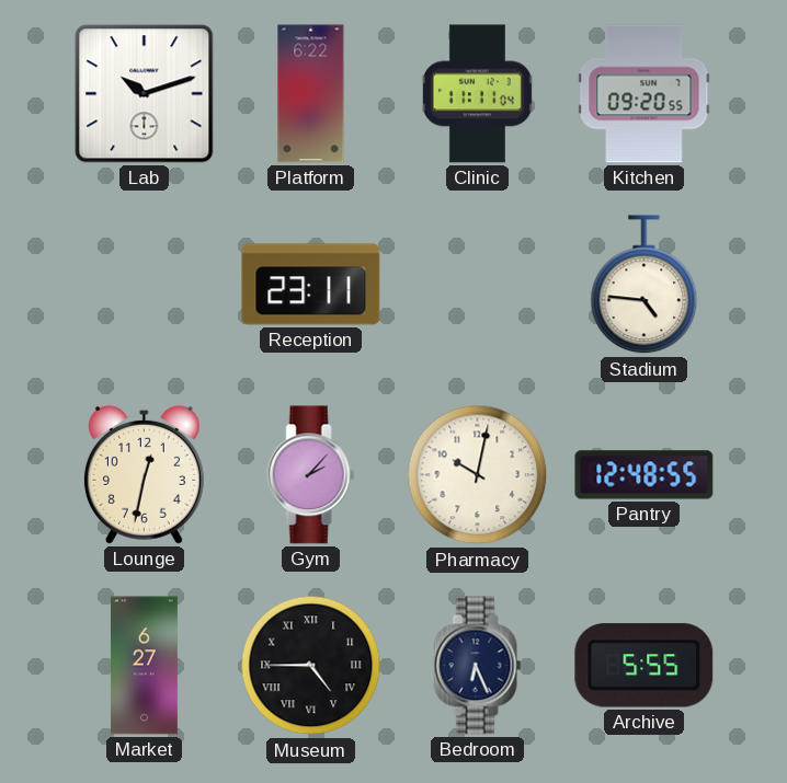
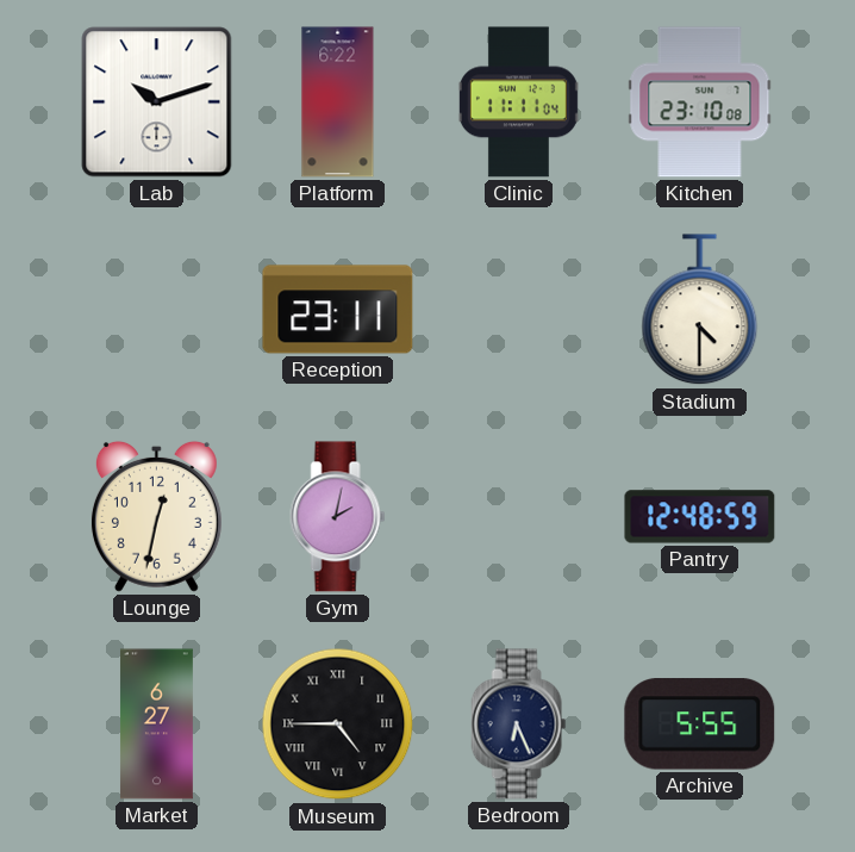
Kitchen: 09:20 -> 23:10
Stadium: 4:46 -> 4:30
Gym: 2:07 -> 2:02
Pharmacy: 10:02 -> none
Pantry: 12:48:55 -> 12:48:59
